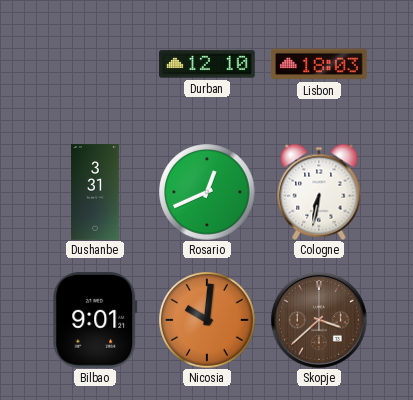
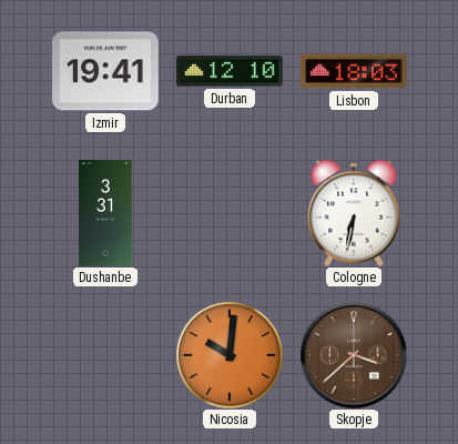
Izmir: none -> 19:41
Rosario: 12:41 -> none
Bilbao: 9:01 -> none
